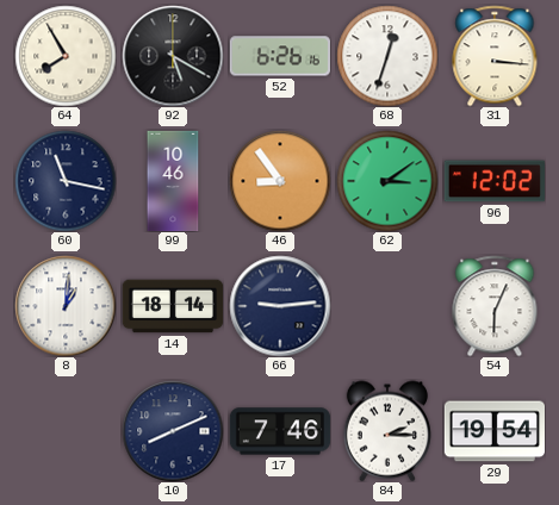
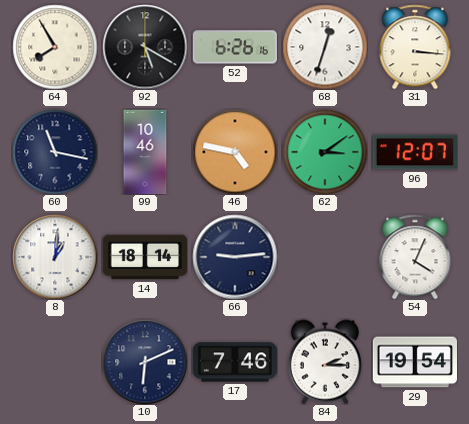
46: 8:54 -> 4:47
96: 12:02 -> 12:07
54: 6:04 -> 4:04
10: 8:11 -> 6:11
